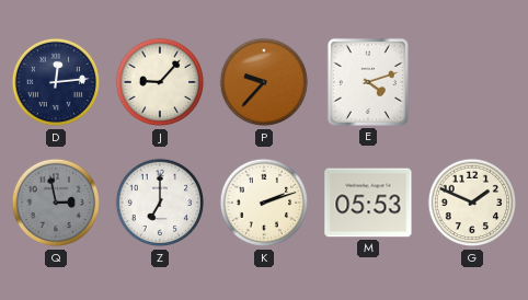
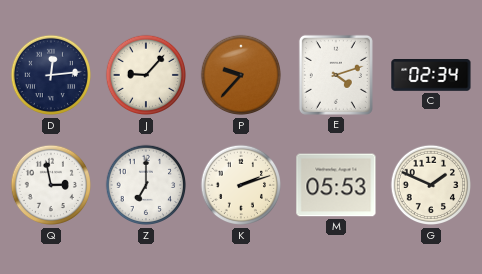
C: none -> 02:34
Q dial: grey -> white
